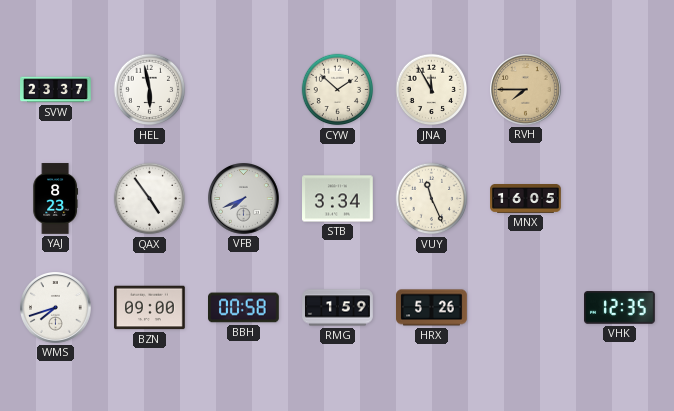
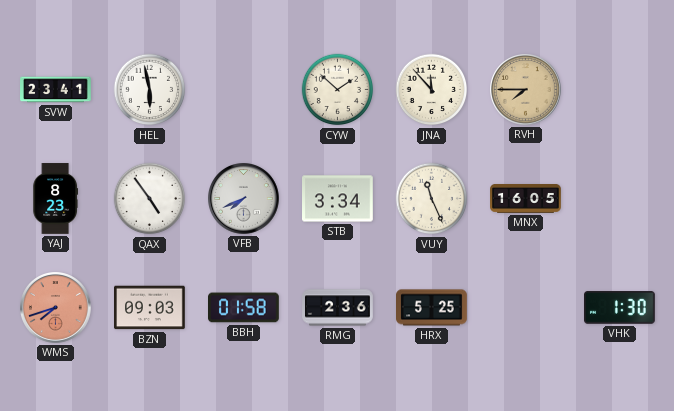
SVW: 23:37 -> 23:41
JNA: 11:55 -> 11:53
WMS dial: white -> salmon
BZN: 09:00 -> 09:03
BBH: 00:58 -> 01:58
RMG: 1:59 -> 2:36
HRX: 5:26 -> 5:25
VHK: 12:35 -> 1:30
